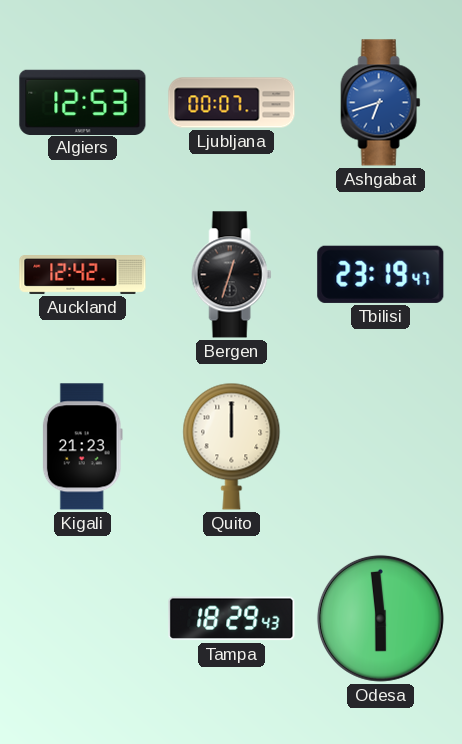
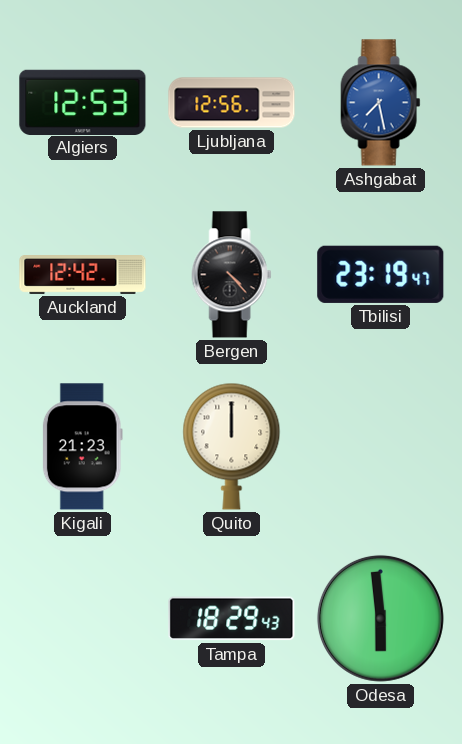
Ljubljana: 00:07 -> 12:56
Ashgabat: 6:42 -> 7:28
Bergen: 12:33 -> 4:23
